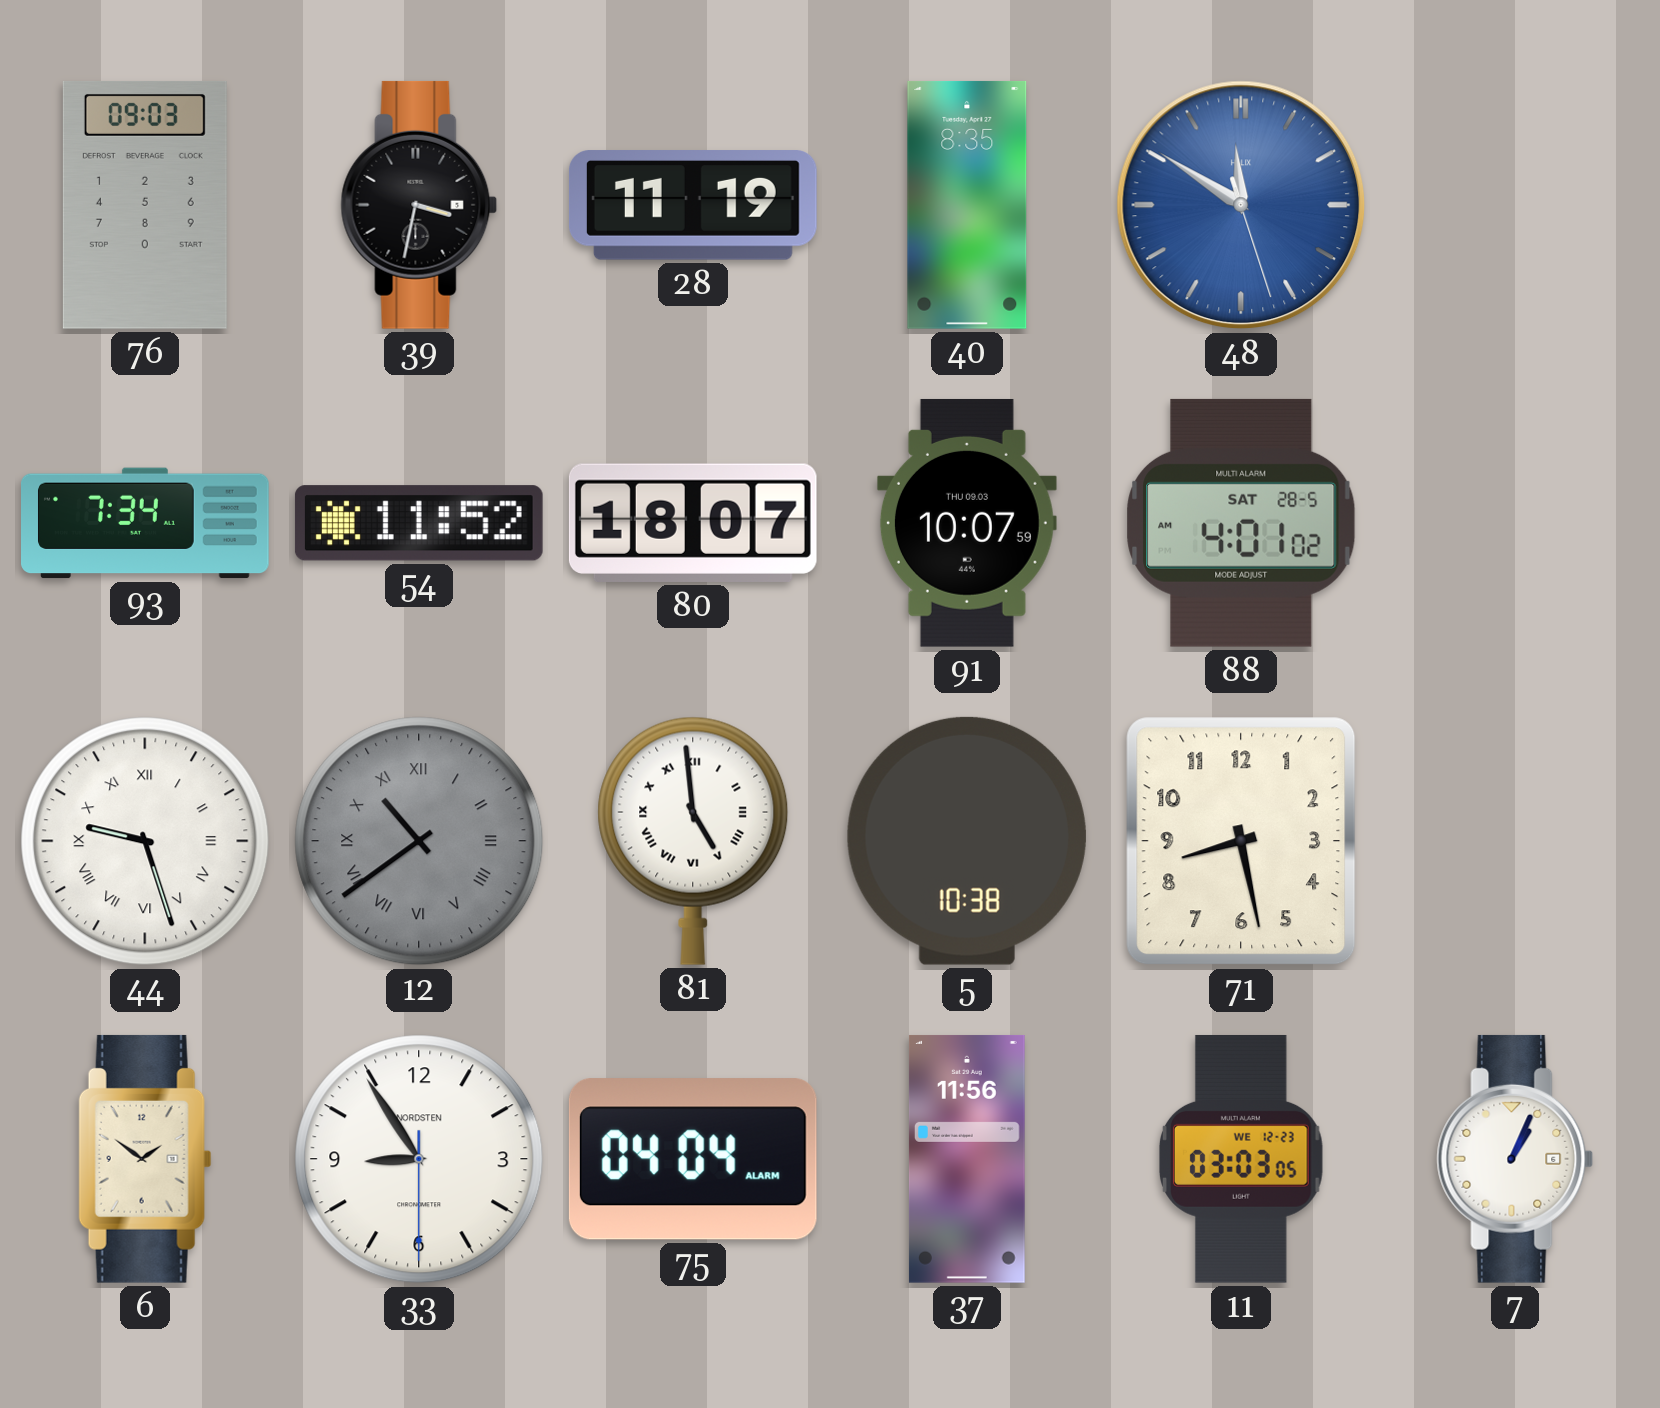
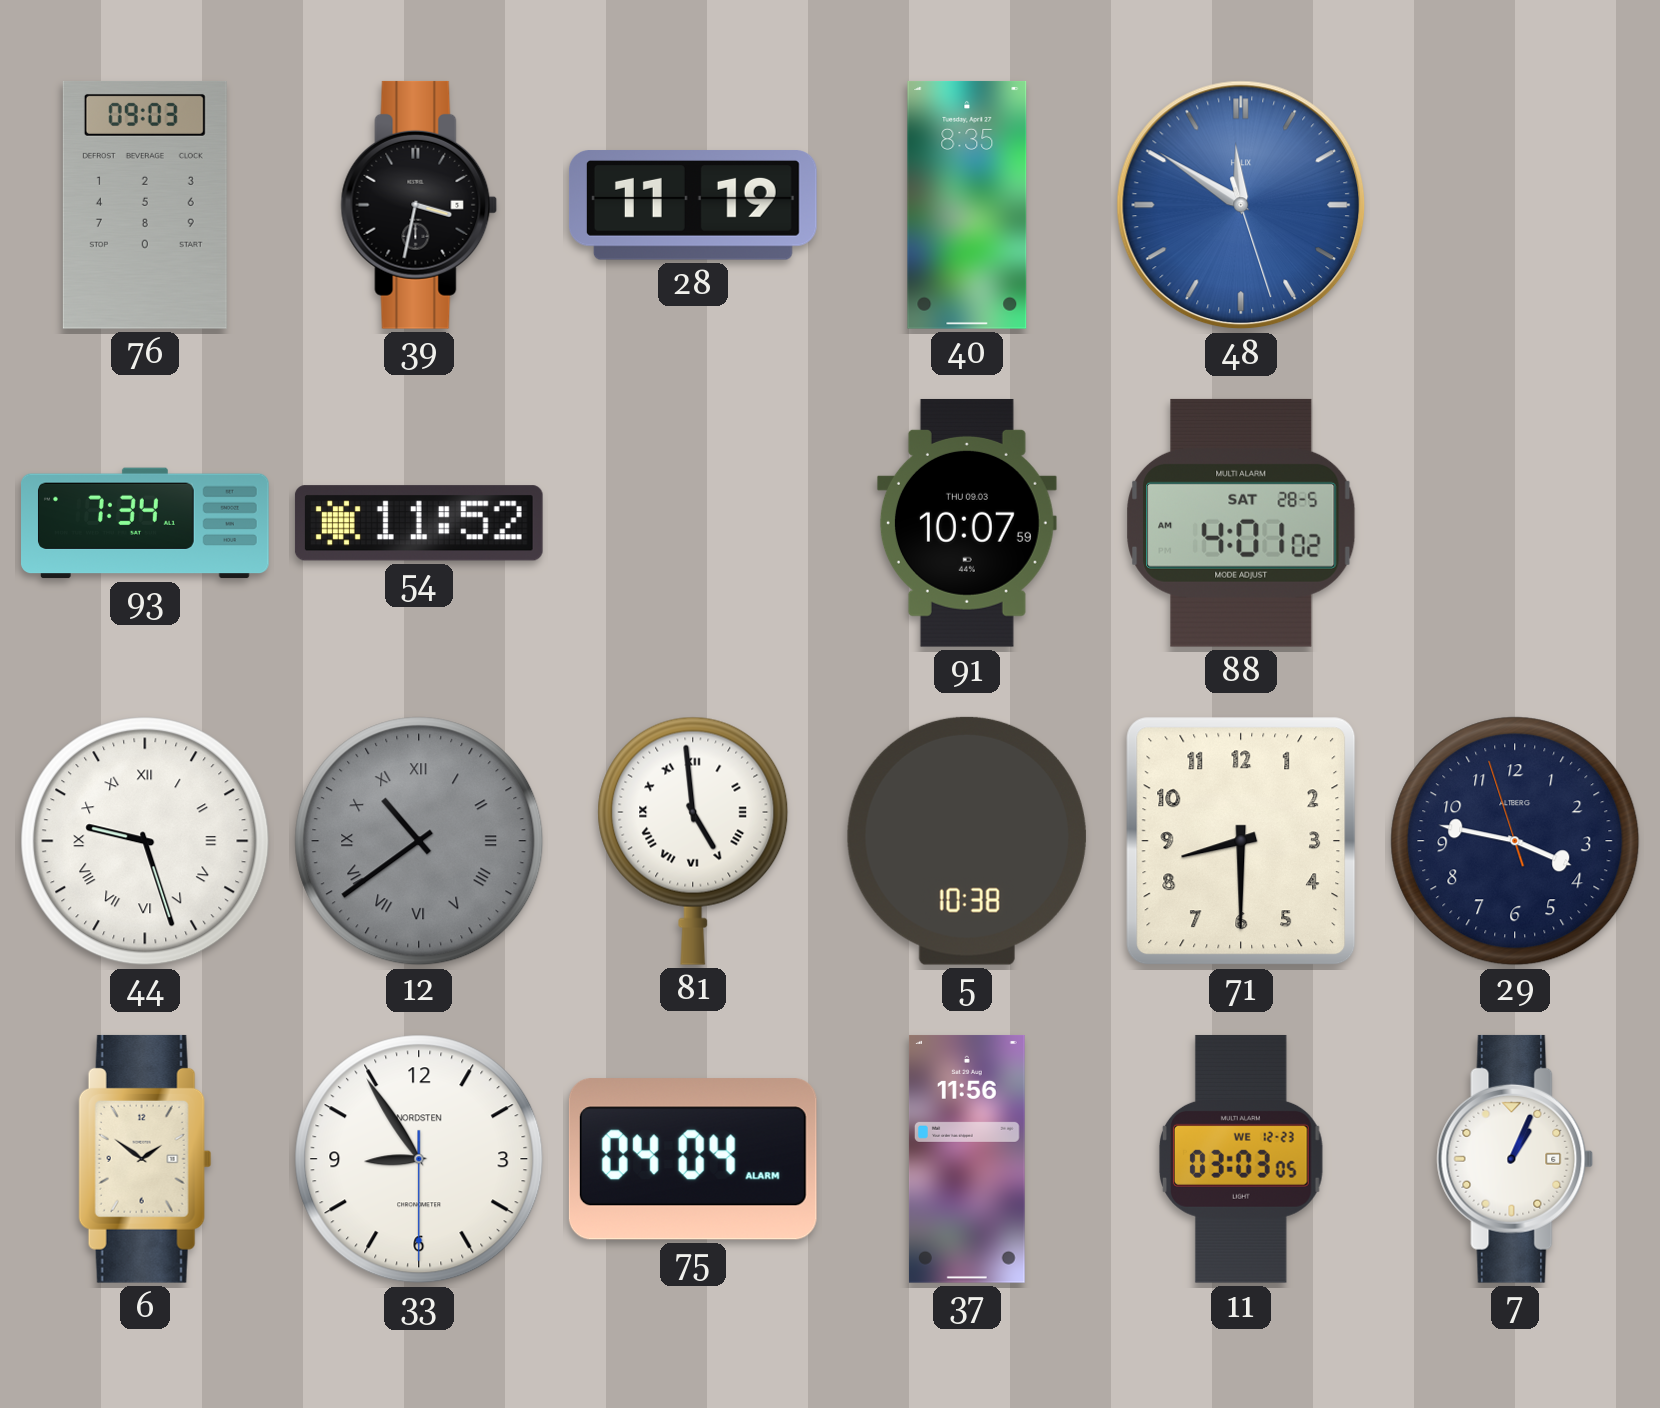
80: 18:07 -> none
71: 8:28 -> 8:30
29: none -> 3:46
